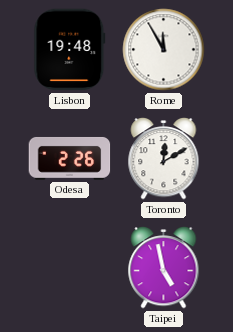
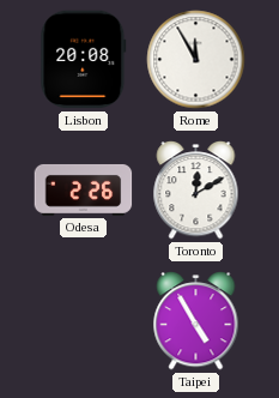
Lisbon: 19:48 -> 20:08
Taipei: 4:58 -> 4:55
